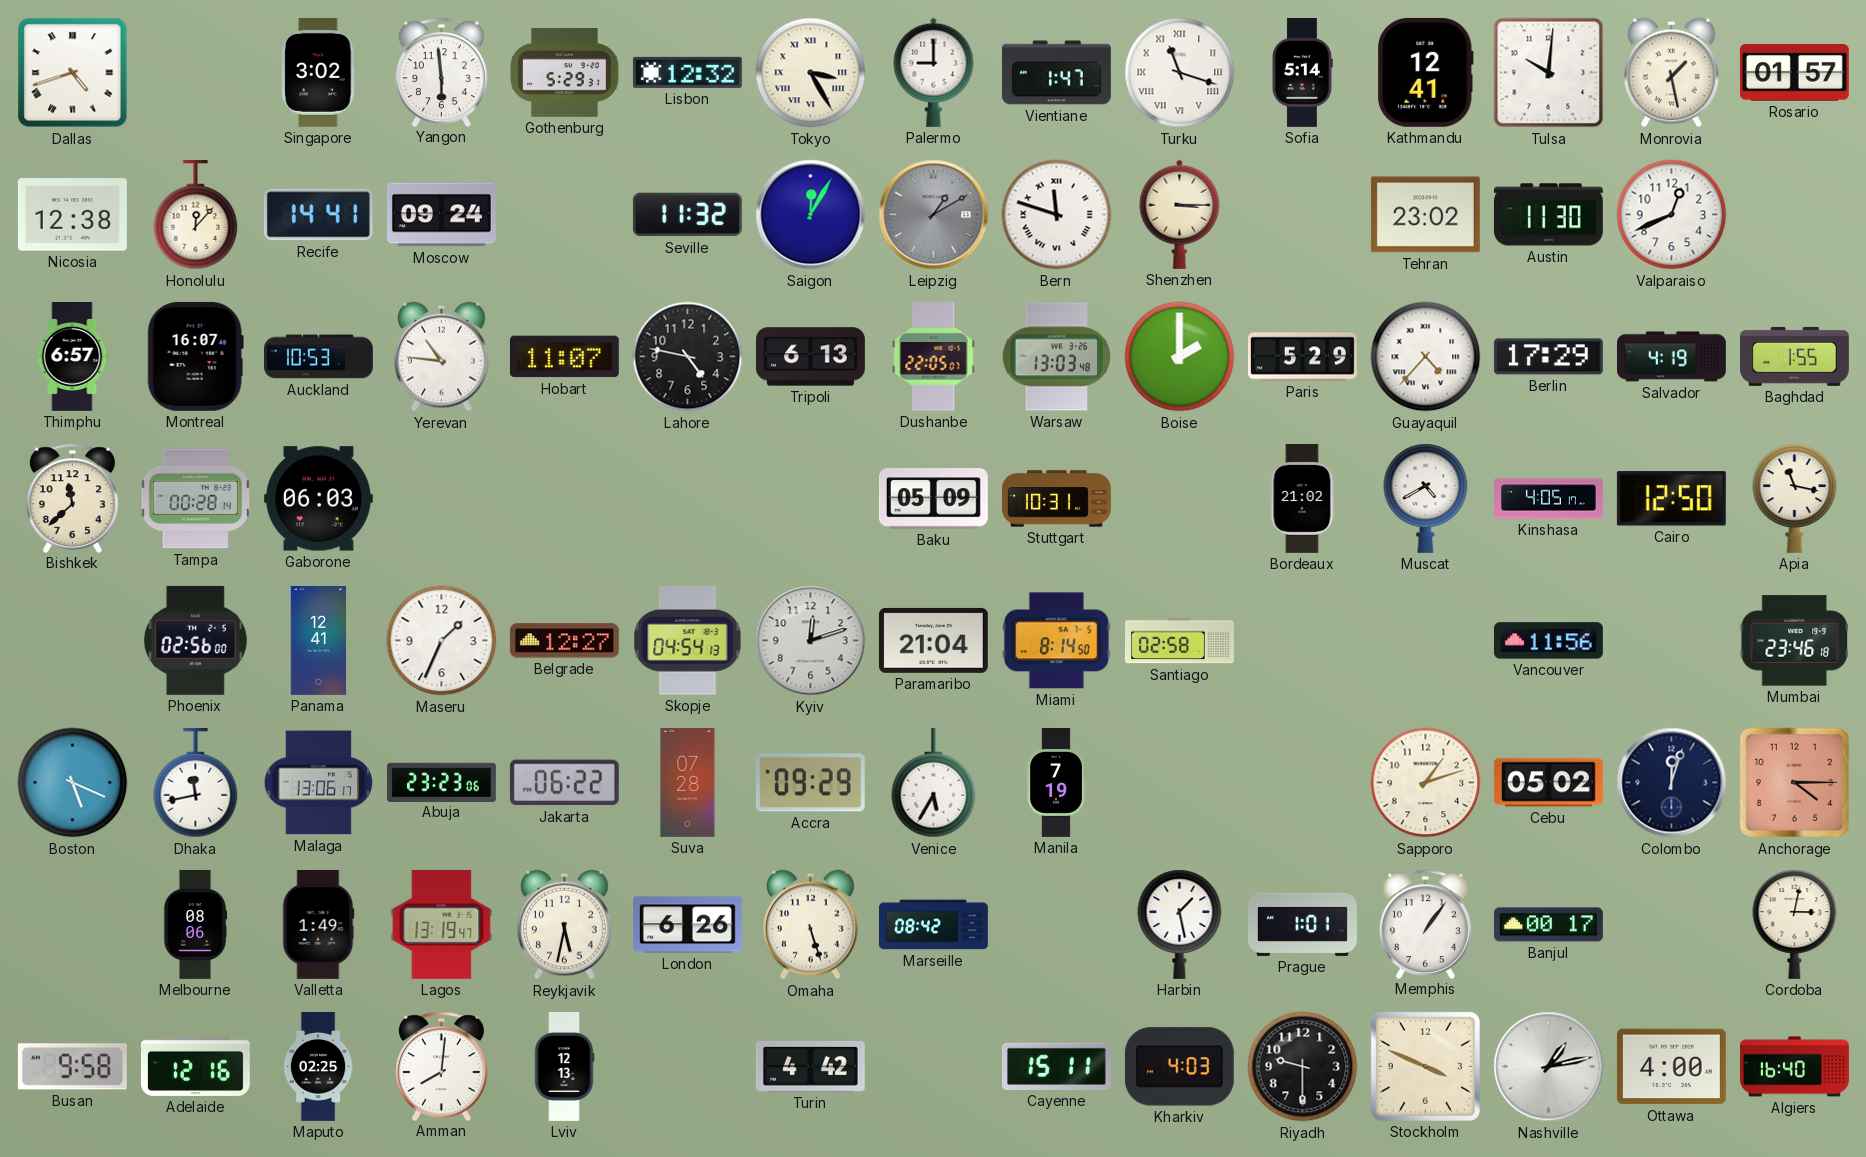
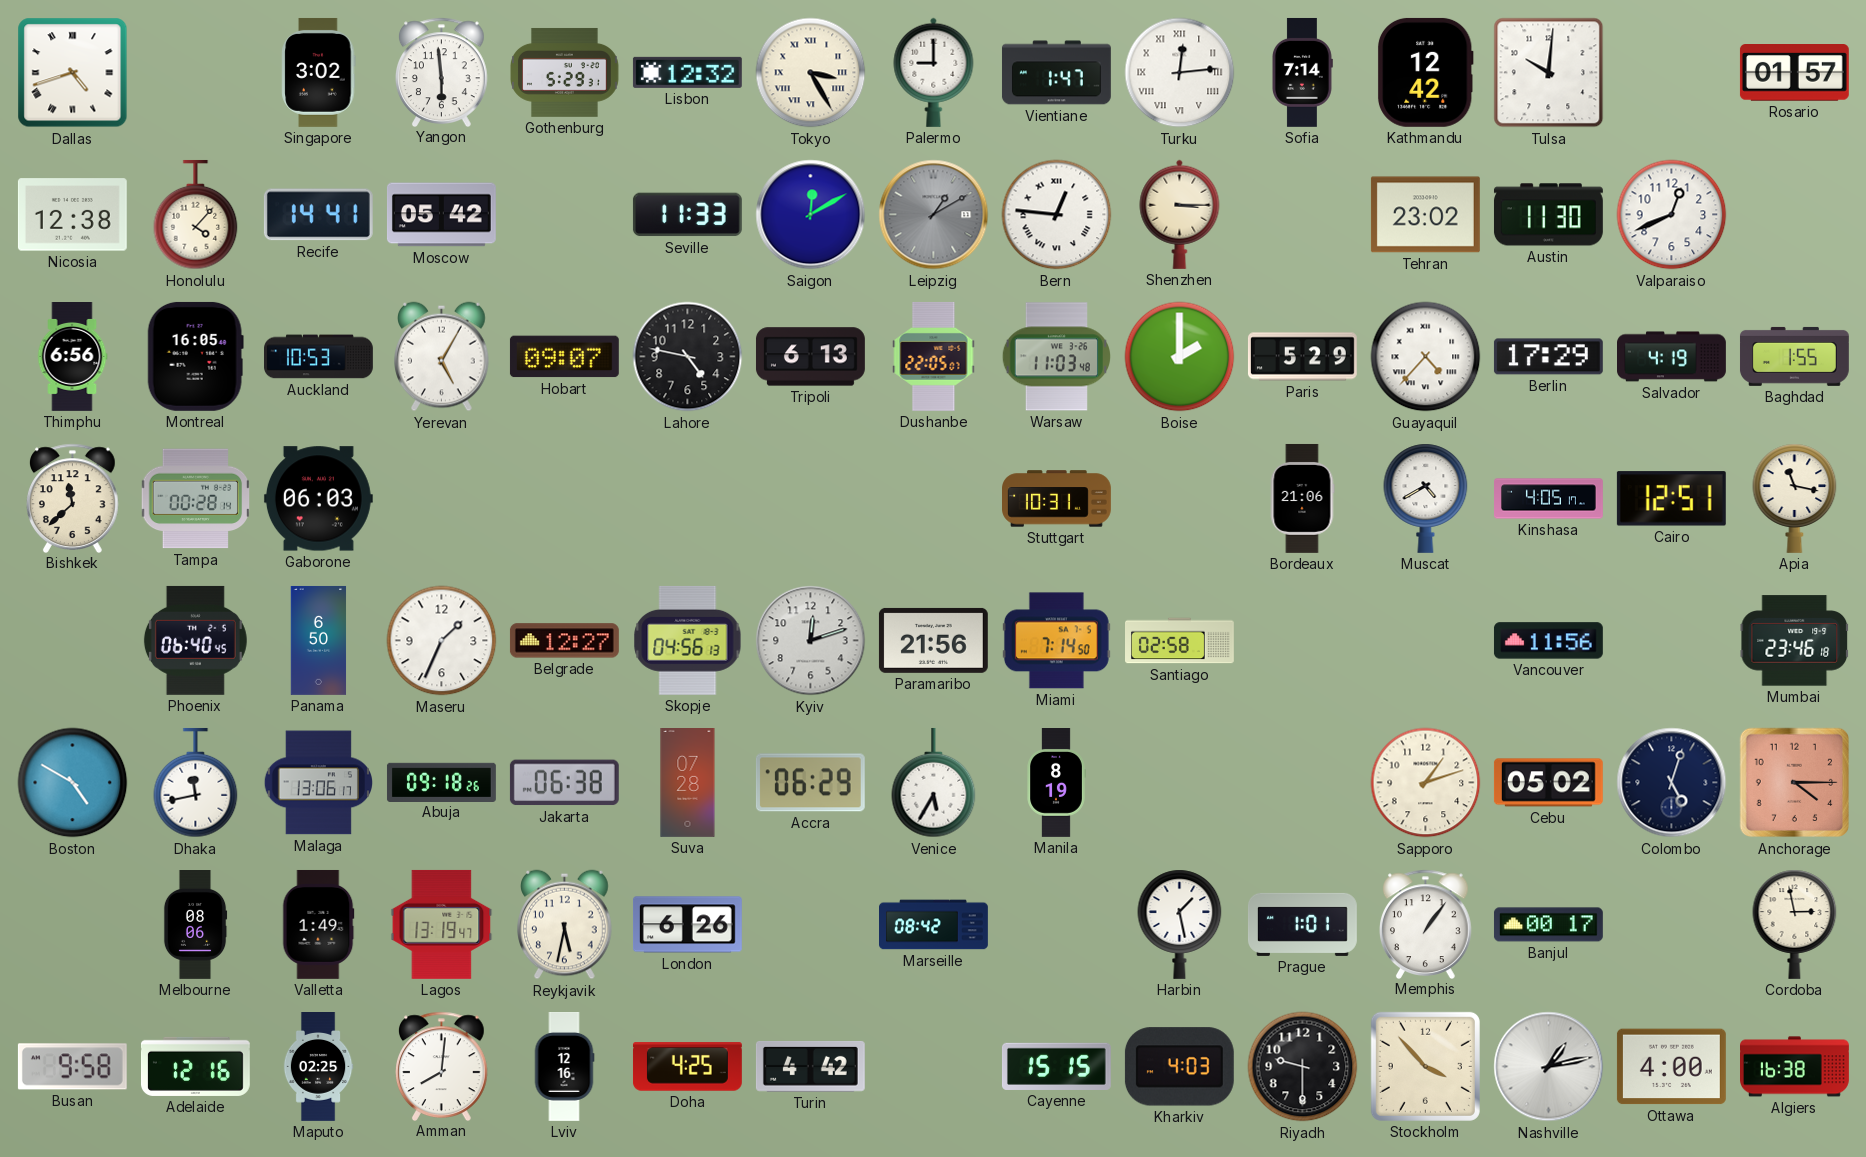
Turku: 11:18 -> 12:14
Sofia: 5:14 -> 7:14
Kathmandu: 12:41 -> 12:42
Monrovia: 1:28 -> none
Honolulu: 12:07 -> 4:07
Moscow: 09:24 -> 05:42
Seville: 11:32 -> 11:33
Saigon: 12:05 -> 12:10
Bern: 11:48 -> 12:46
Thimphu: 6:57 -> 6:56
Montreal: 16:07 -> 16:05
Yerevan: 10:46 -> 5:05
Hobart: 11:07 -> 09:07
Warsaw: 13:03 -> 11:03
Baku: 05:09 -> none
Bordeaux: 21:02 -> 21:06
Cairo: 12:50 -> 12:51
Phoenix: 02:56 -> 06:40
Panama: 12:41 -> 6:50
Skopje: 04:54 -> 04:56
Paramaribo: 21:04 -> 21:56
Miami: 8:14 -> 7:14
Boston: 5:19 -> 4:50
Abuja: 23:23 -> 09:18
Jakarta: 06:22 -> 06:38
Accra: 09:29 -> 06:29
Manila: 7:19 -> 8:19
Colombo: 12:03 -> 5:03
Omaha: 5:27 -> none
Cordoba: 3:02 -> 2:58
Lviv: 12:13 -> 12:16
Doha: none -> 4:25
Cayenne: 15:11 -> 15:15
Stockholm: 3:49 -> 3:53
Algiers: 16:40 -> 16:38
